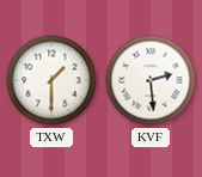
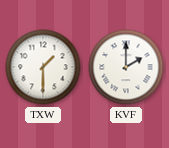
KVF: 2:29 -> 2:00
